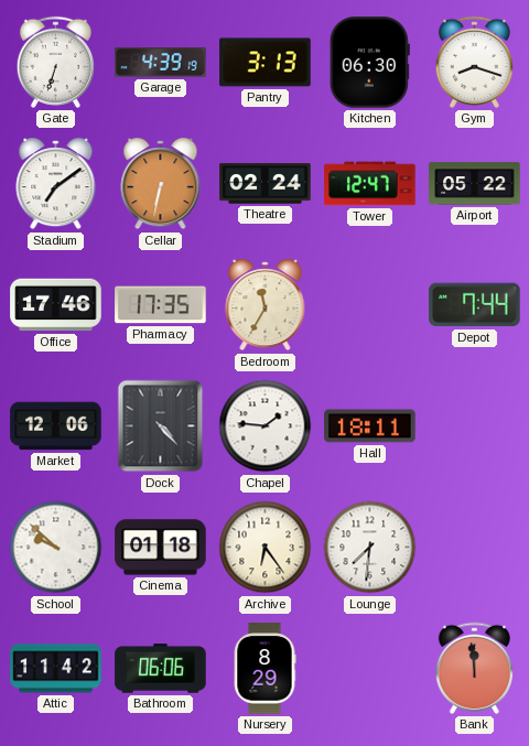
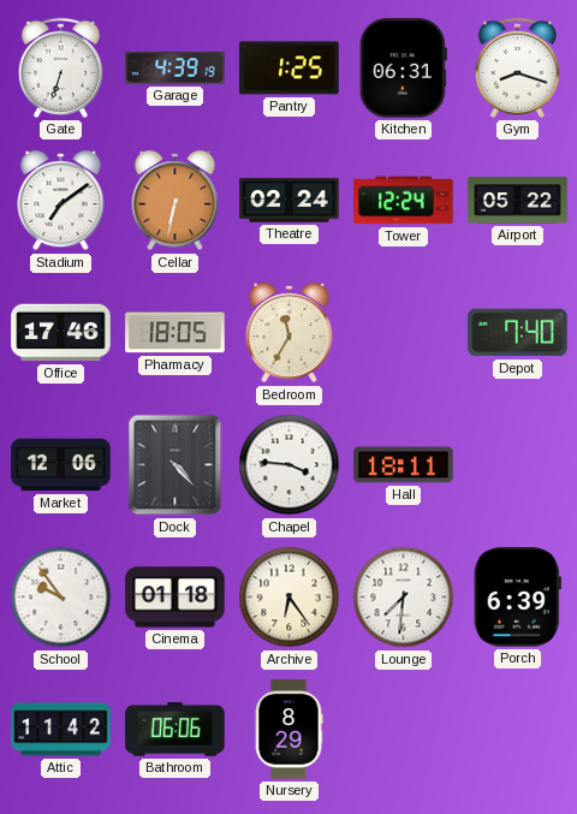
Pantry: 3:13 -> 1:25
Kitchen: 06:30 -> 06:31
Tower: 12:47 -> 12:24
Pharmacy: 17:35 -> 18:05
Depot: 7:44 -> 7:40
Chapel: 1:46 -> 3:46
School: 9:52 -> 9:54
Porch: none -> 6:39
Bank: 11:59 -> none
